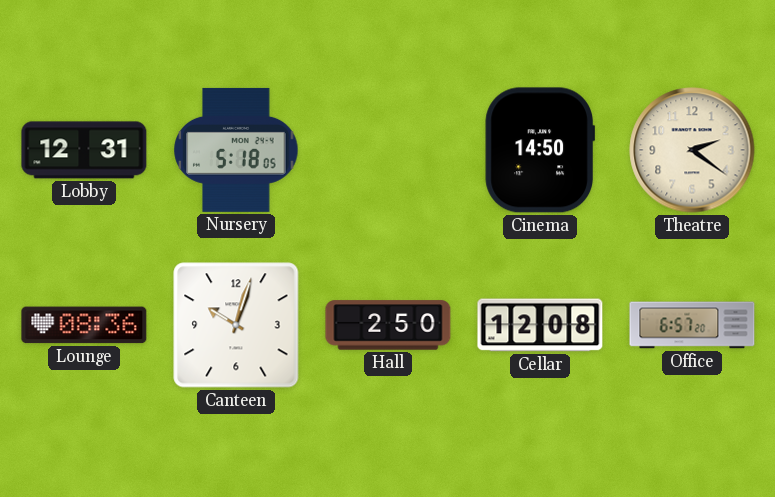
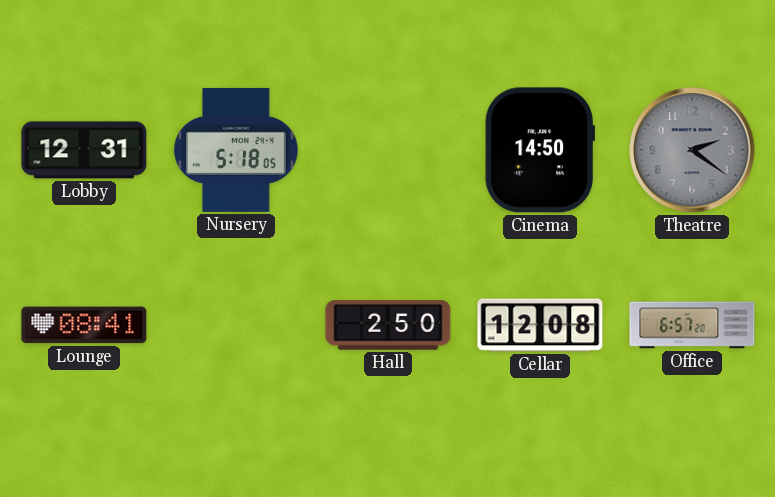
Theatre dial: cream -> grey
Lounge: 08:36 -> 08:41
Canteen: 10:03 -> none
